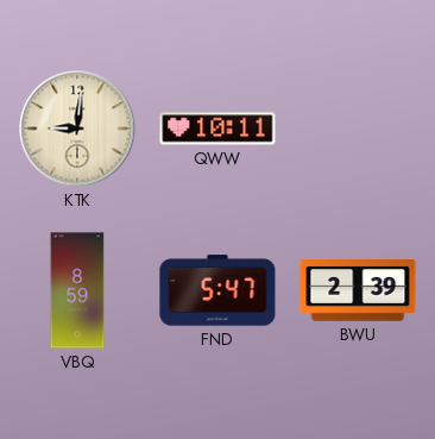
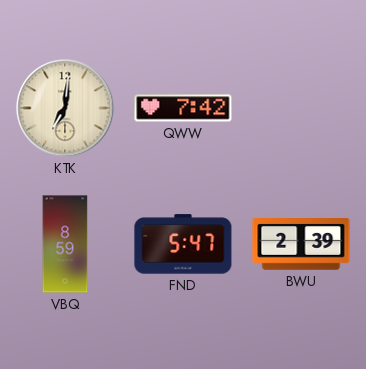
KTK: 9:01 -> 7:01
QWW: 10:11 -> 7:42
